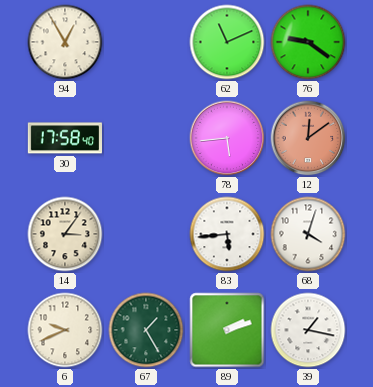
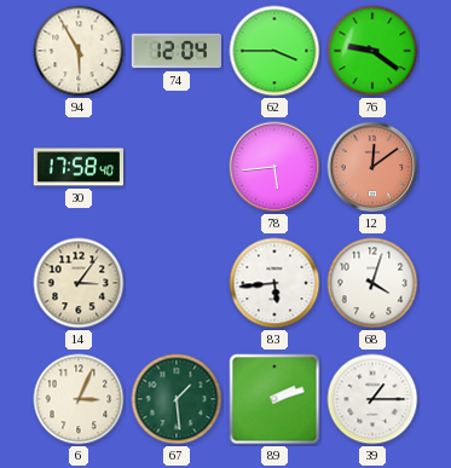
94: 12:55 -> 5:55
74: none -> 12:04
62: 11:11 -> 3:45
6: 9:41 -> 3:04
67: 1:25 -> 1:29
39: 1:17 -> 1:15
